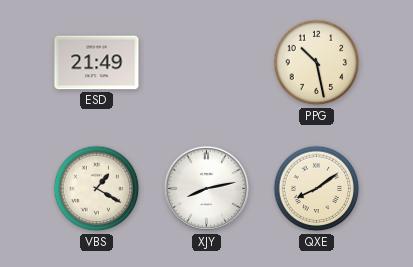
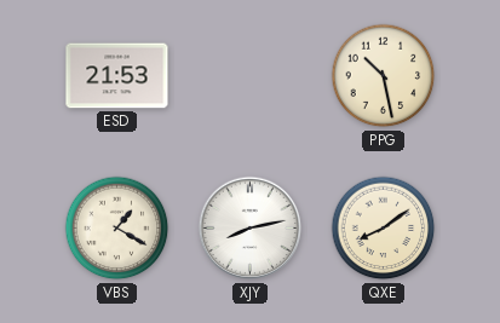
ESD: 21:49 -> 21:53
